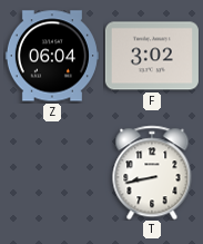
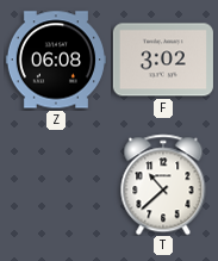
Z: 06:04 -> 06:08
T: 8:43 -> 10:38
